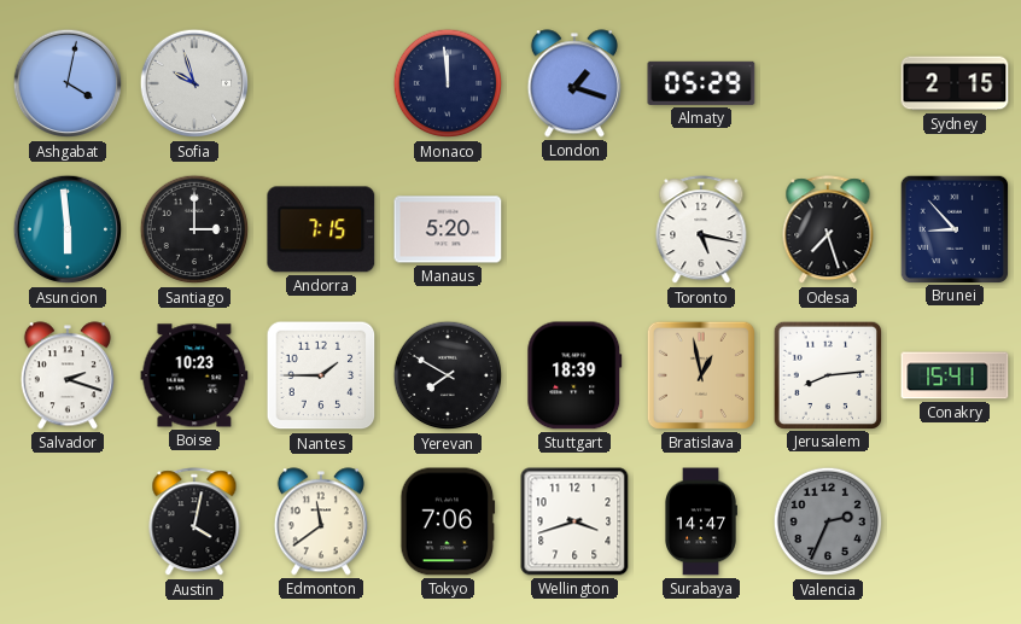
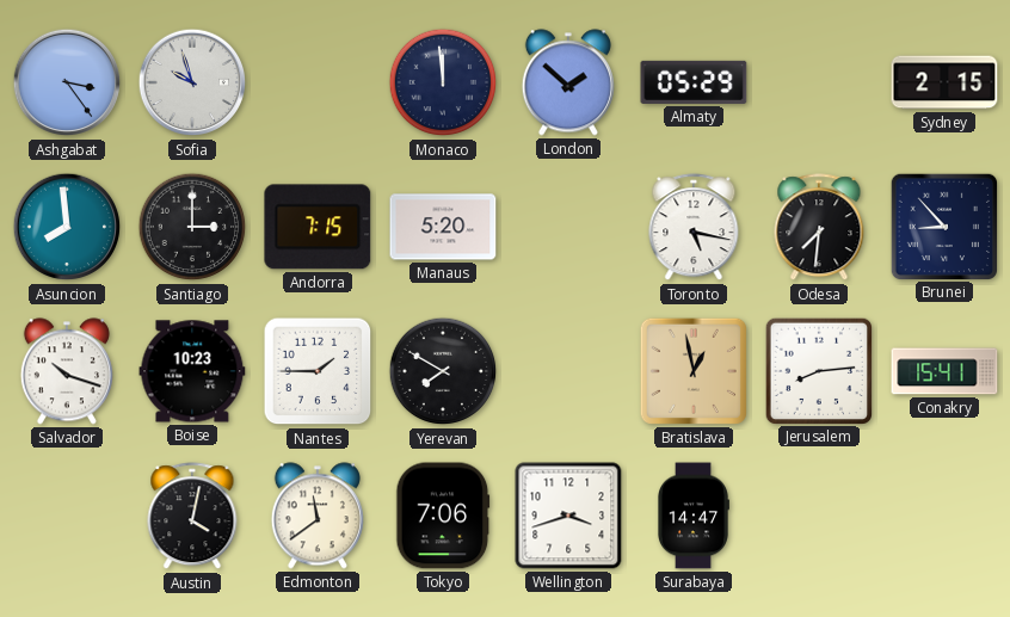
Ashgabat: 4:02 -> 3:24
London: 1:18 -> 1:52
Asuncion: 5:59 -> 7:59
Odesa: 7:27 -> 7:31
Salvador: 2:18 -> 10:18
Stuttgart: 18:39 -> none
Valencia: 2:34 -> none
